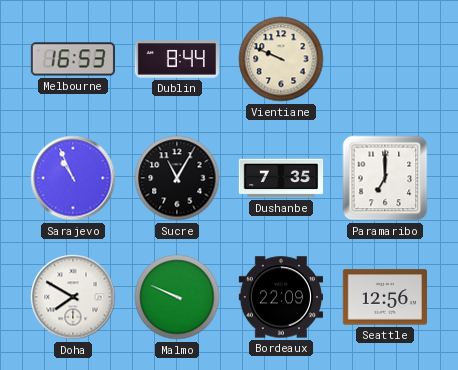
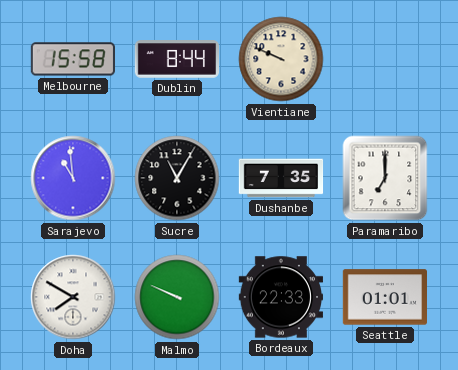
Melbourne: 16:53 -> 15:58
Sarajevo: 10:56 -> 10:59
Bordeaux: 22:09 -> 22:33
Seattle: 12:56 -> 01:01
